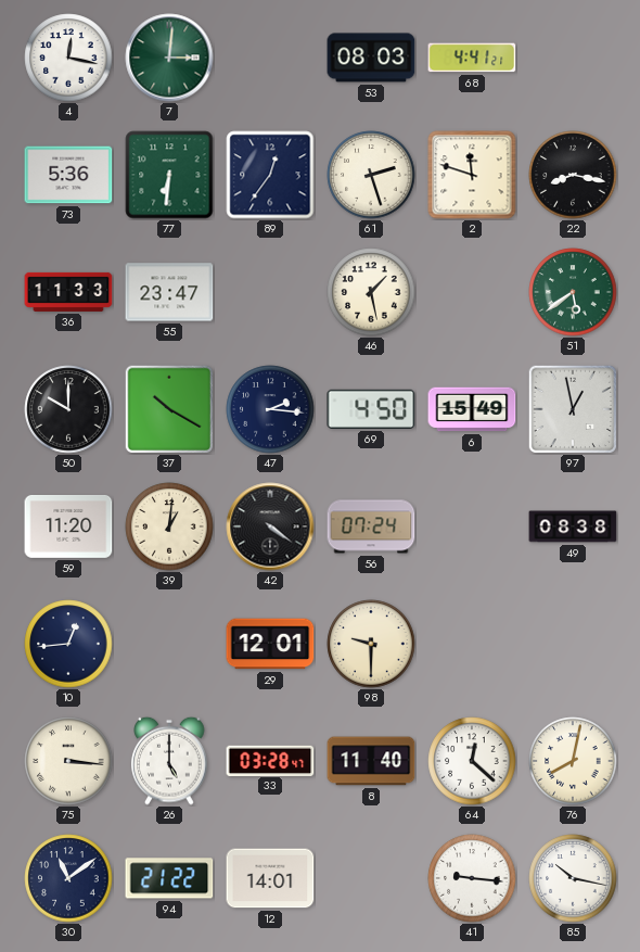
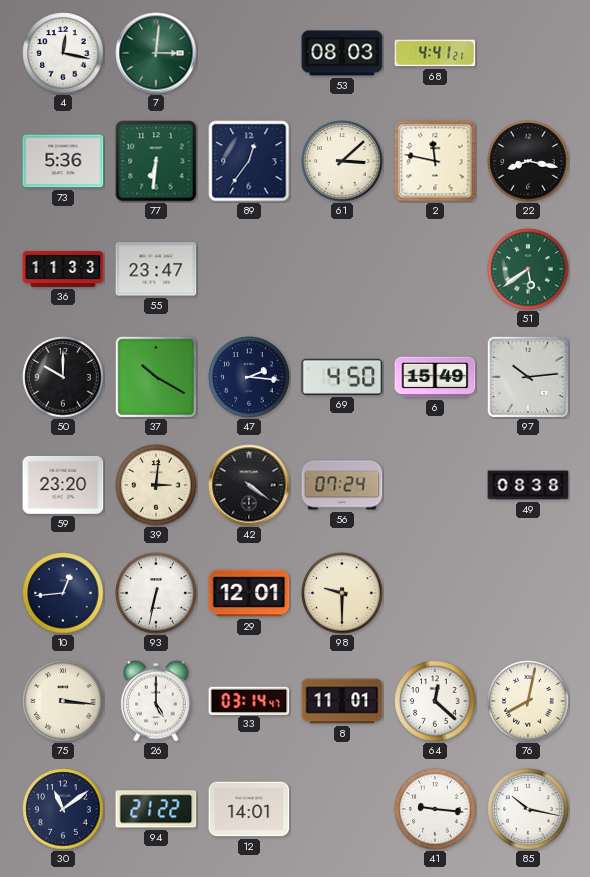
61: 2:27 -> 3:08
2: 11:48 -> 11:47
46: 1:28 -> none
97: 12:58 -> 10:14
59: 11:20 -> 23:20
39: 1:01 -> 3:01
93: none -> 6:32
33: 03:28 -> 03:14
8: 11:40 -> 11:01
